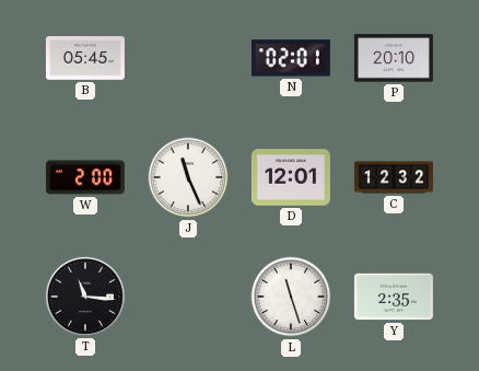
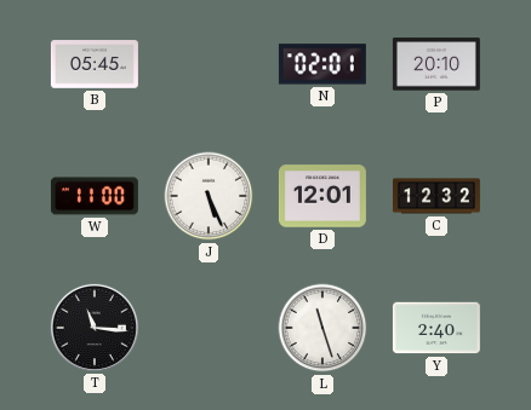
W: 2:00 -> 11:00
J: 11:26 -> 5:26
Y: 2:35 -> 2:40
